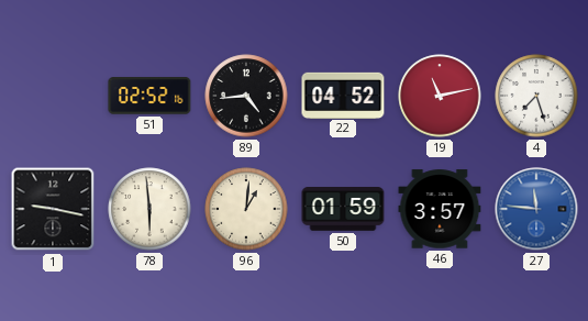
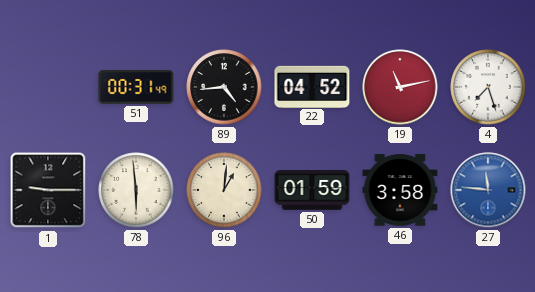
51: 02:52 -> 00:31
1: 9:17 -> 9:15
46: 3:57 -> 3:58
